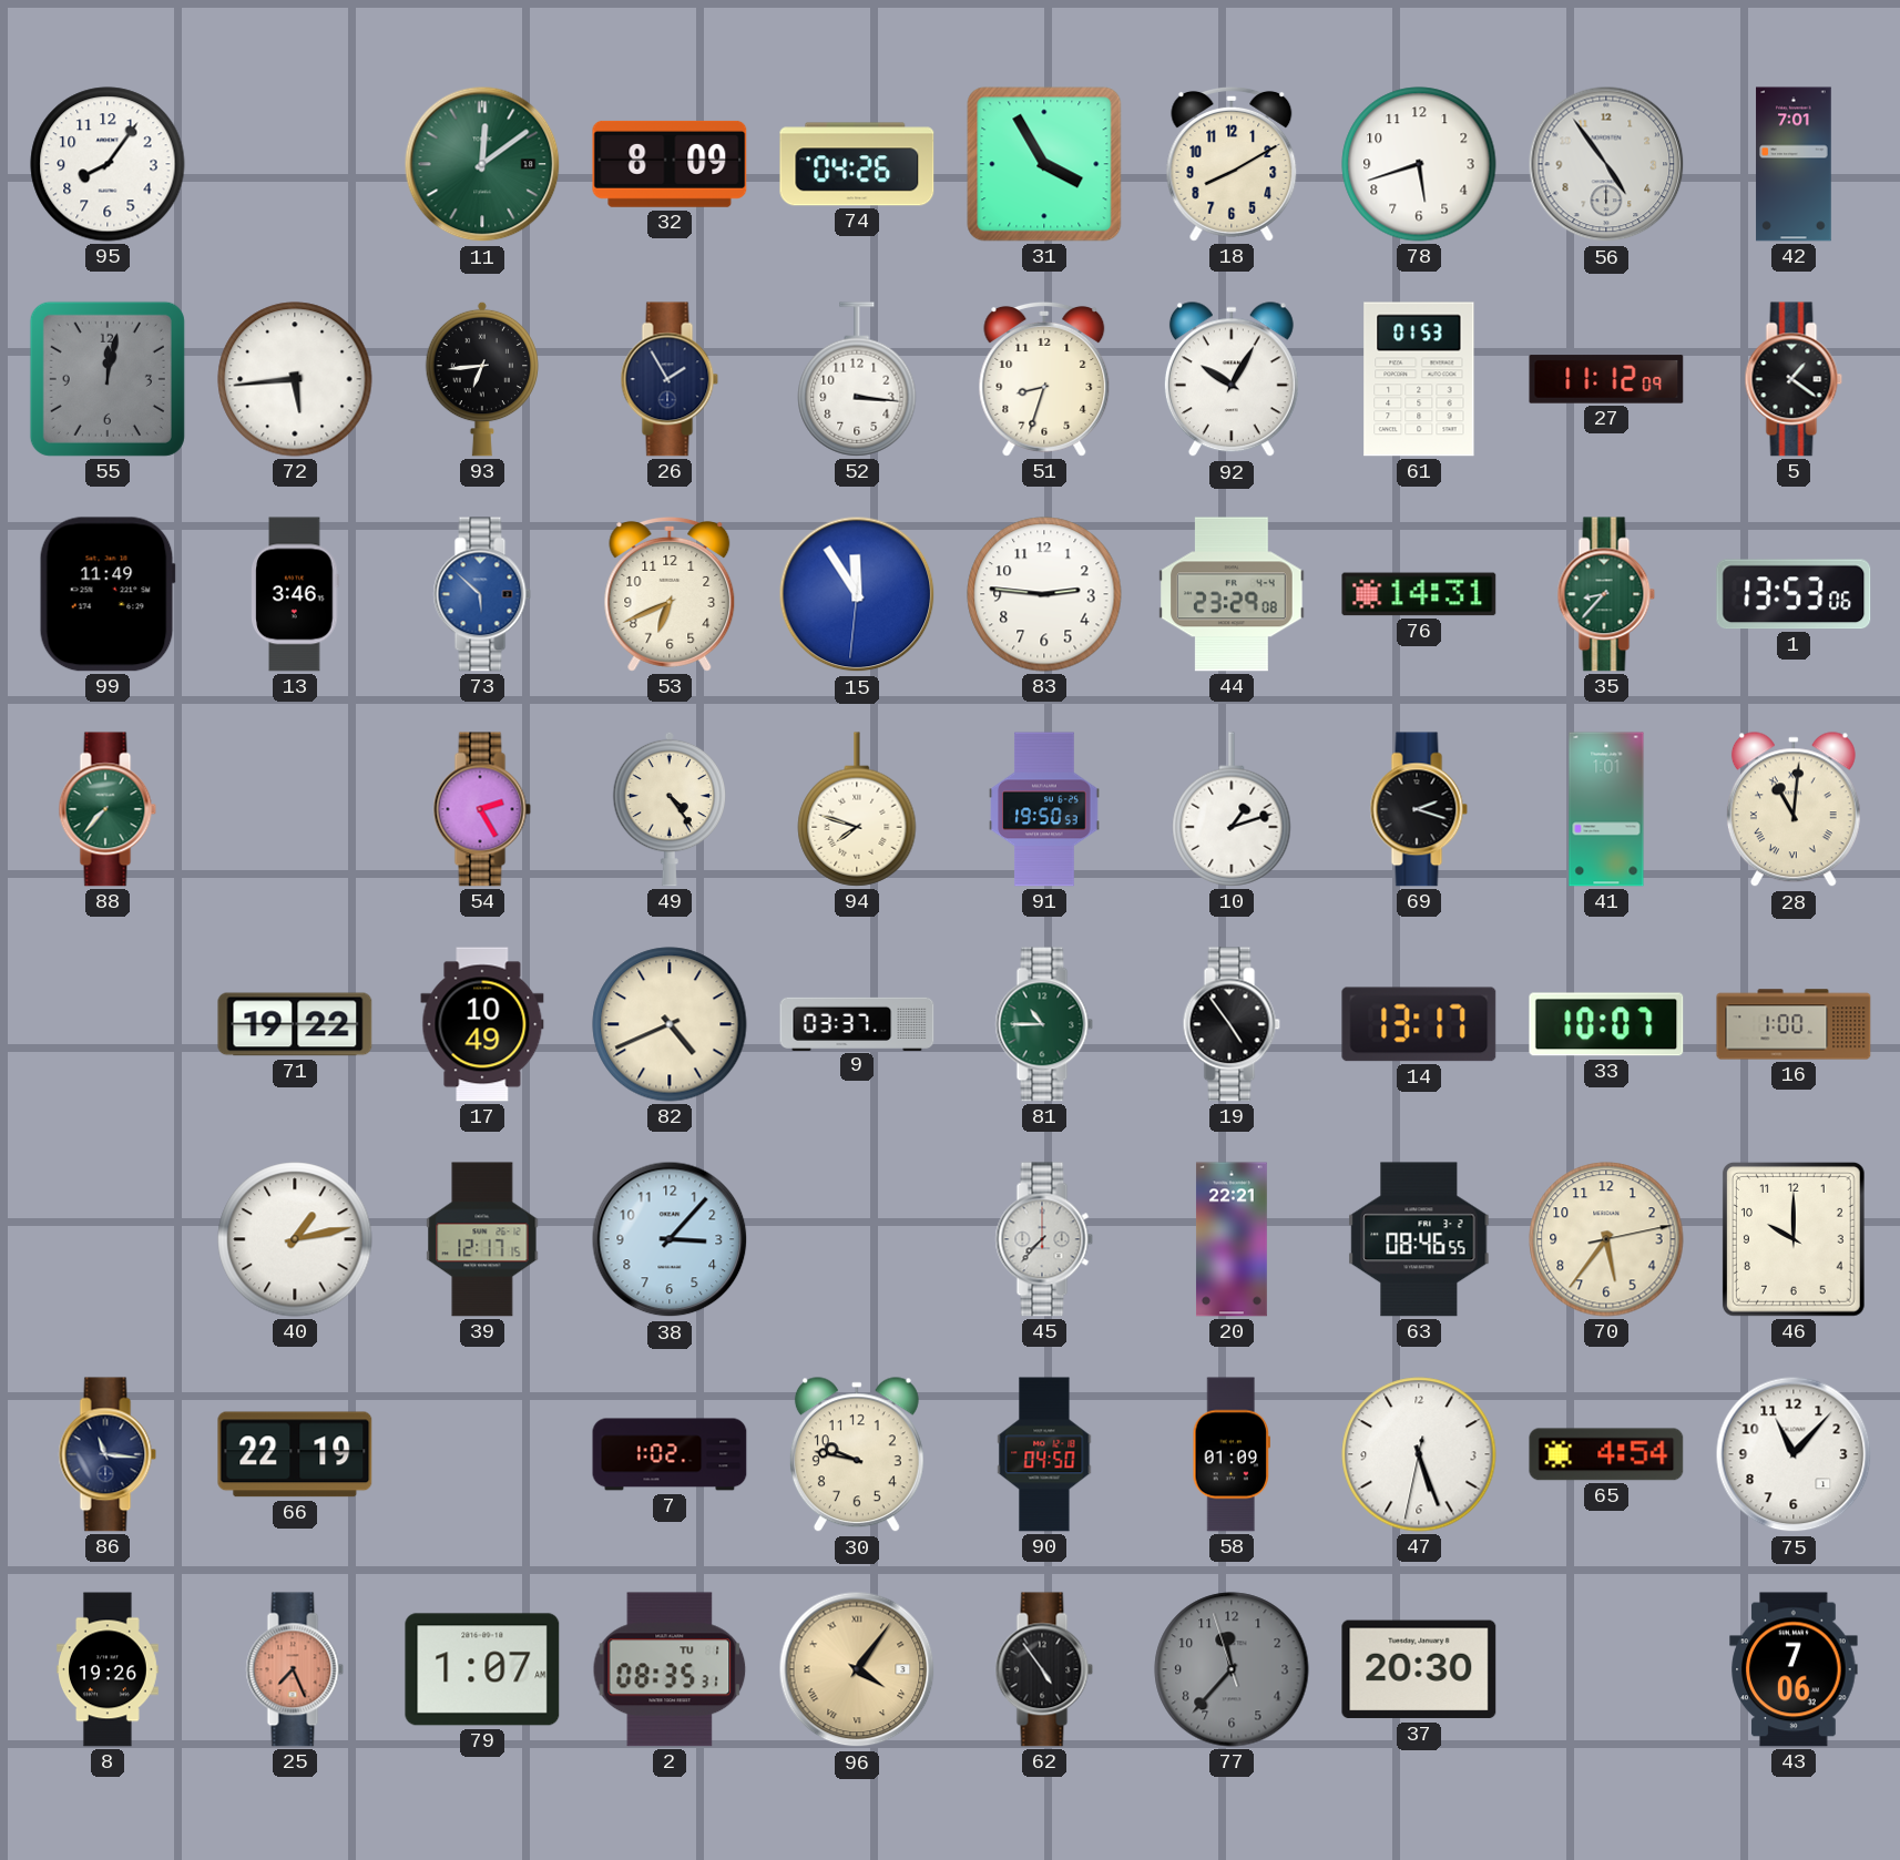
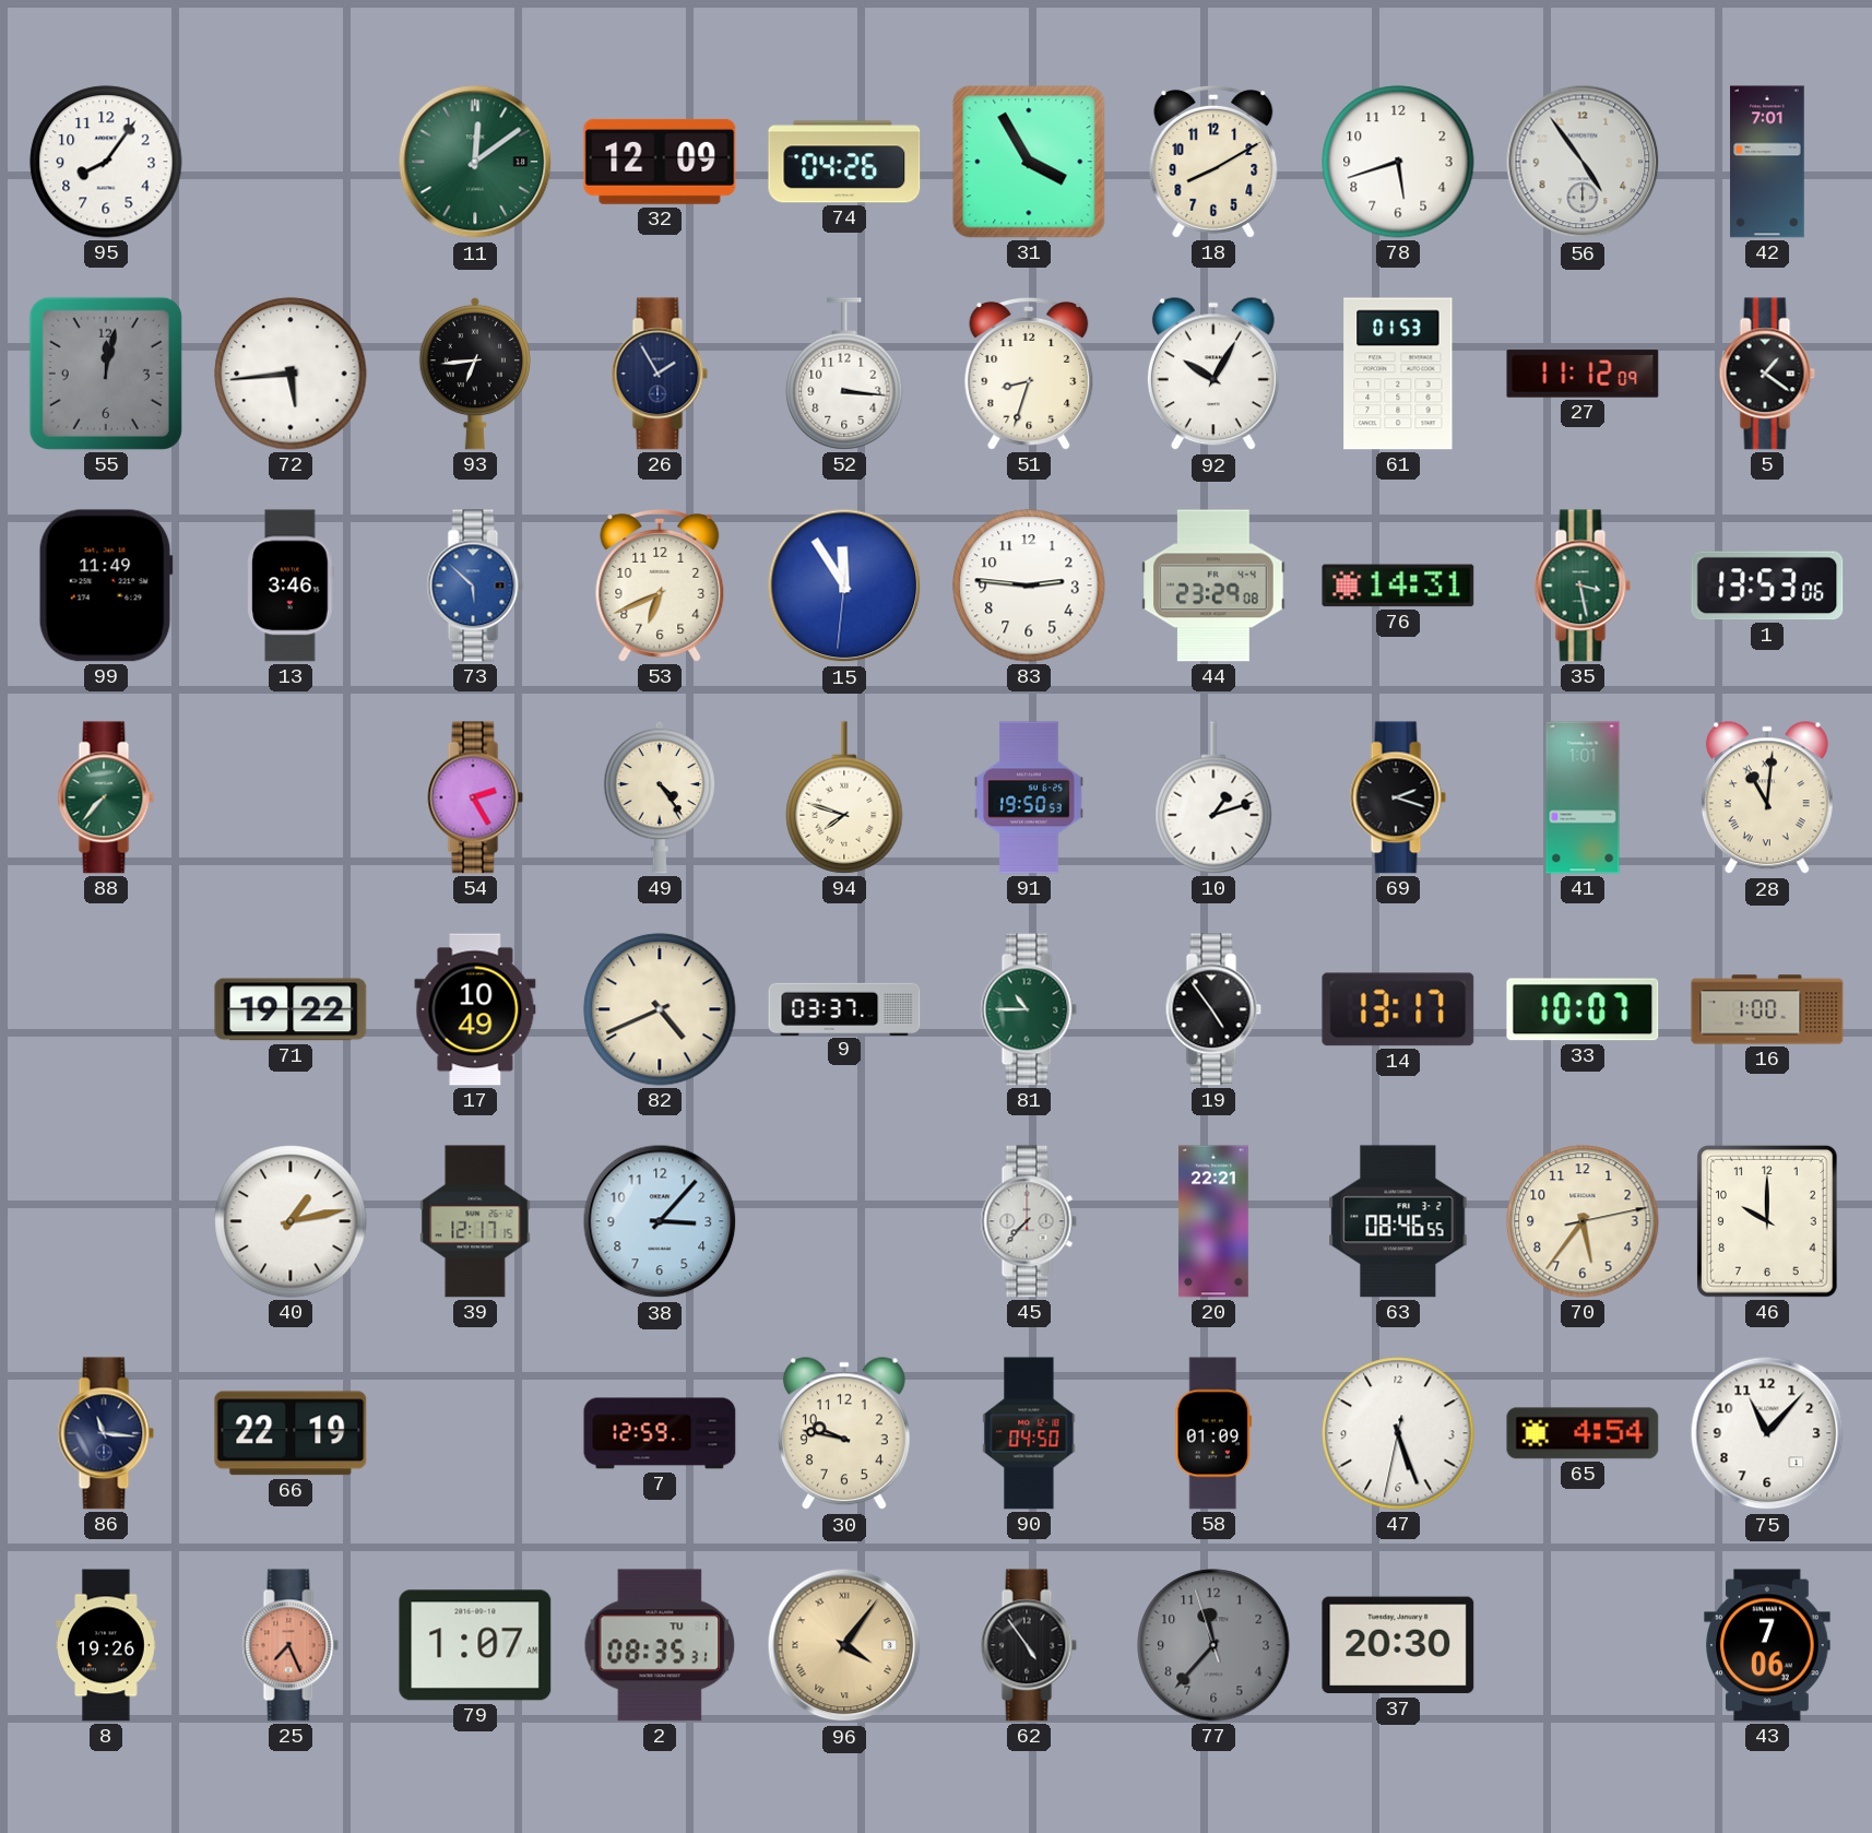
32: 8:09 -> 12:09
35: 8:37 -> 3:28
7: 1:02 -> 12:59
